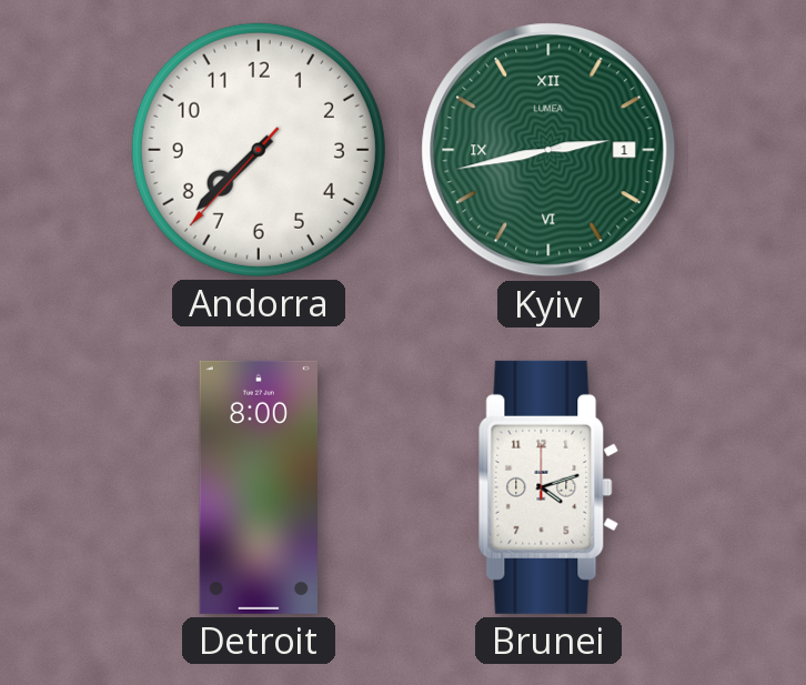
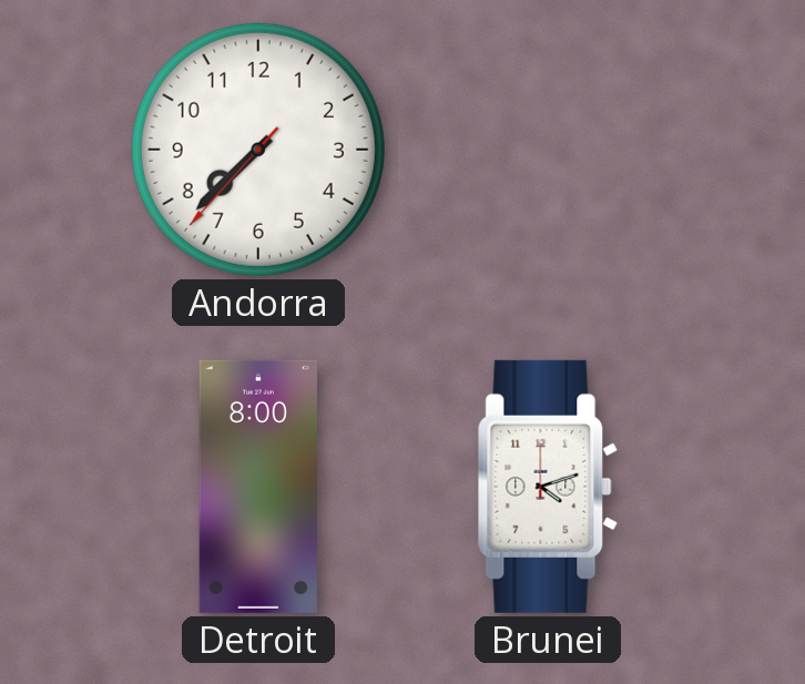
Kyiv: 2:43 -> none
